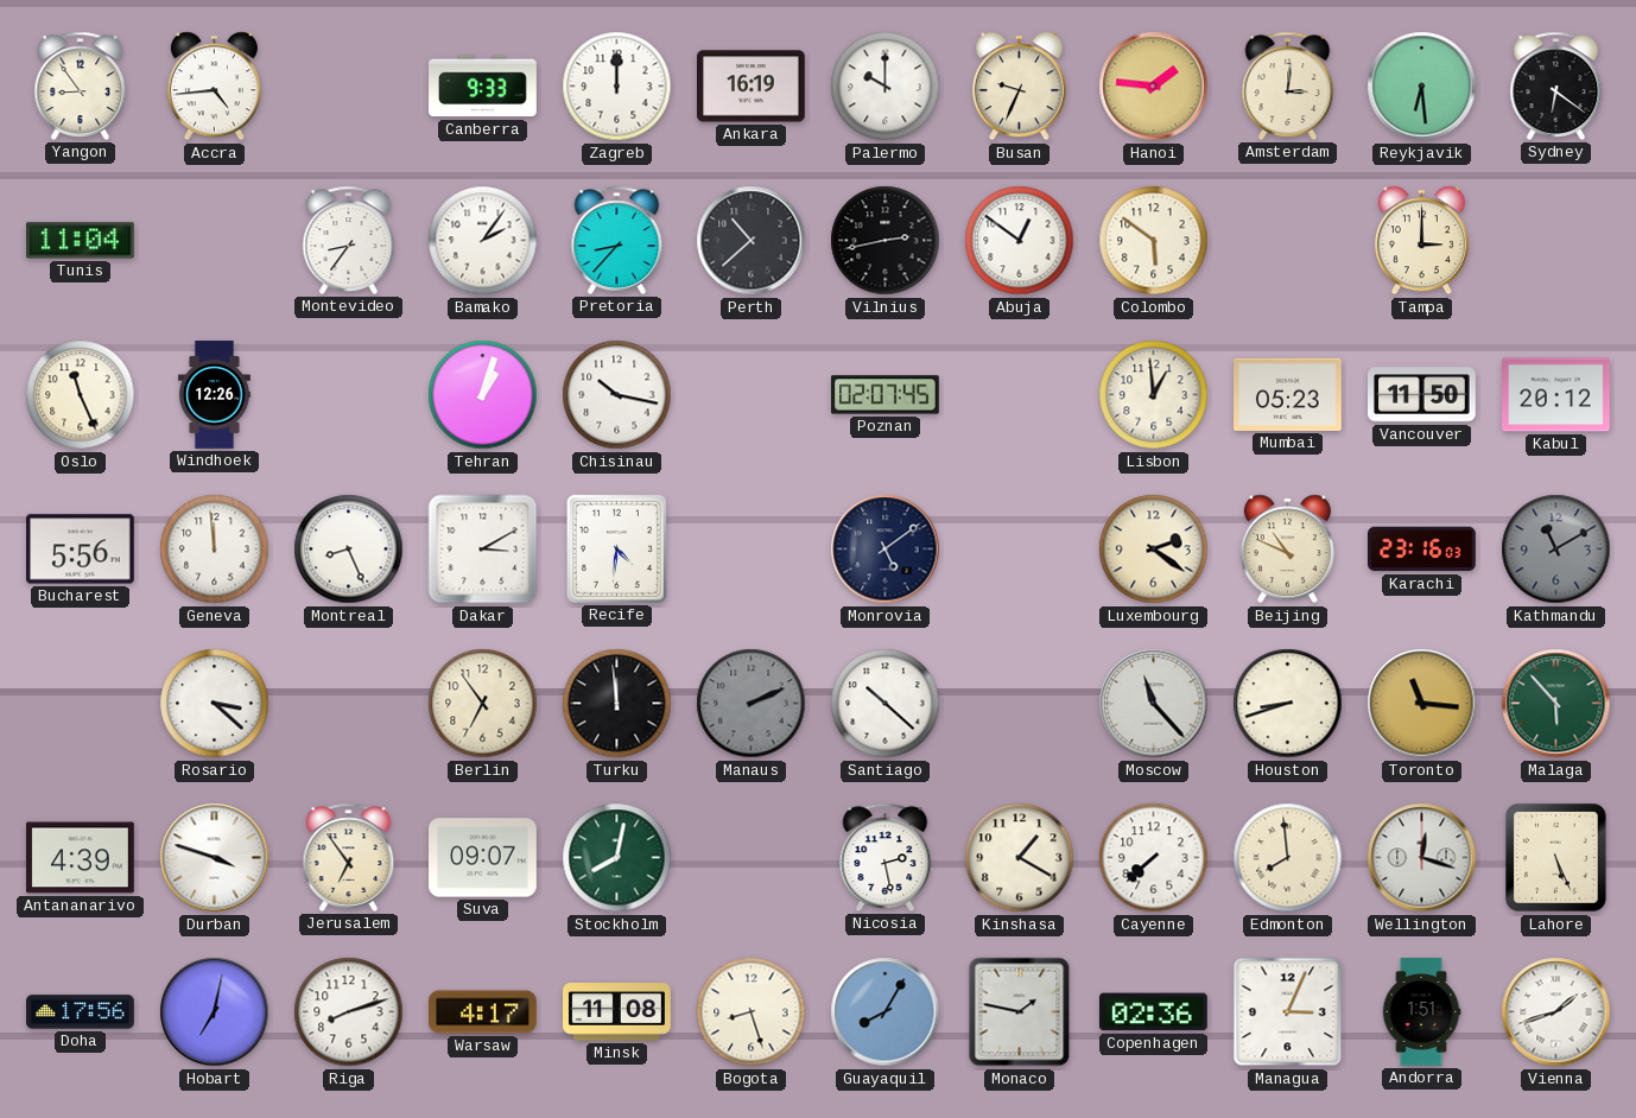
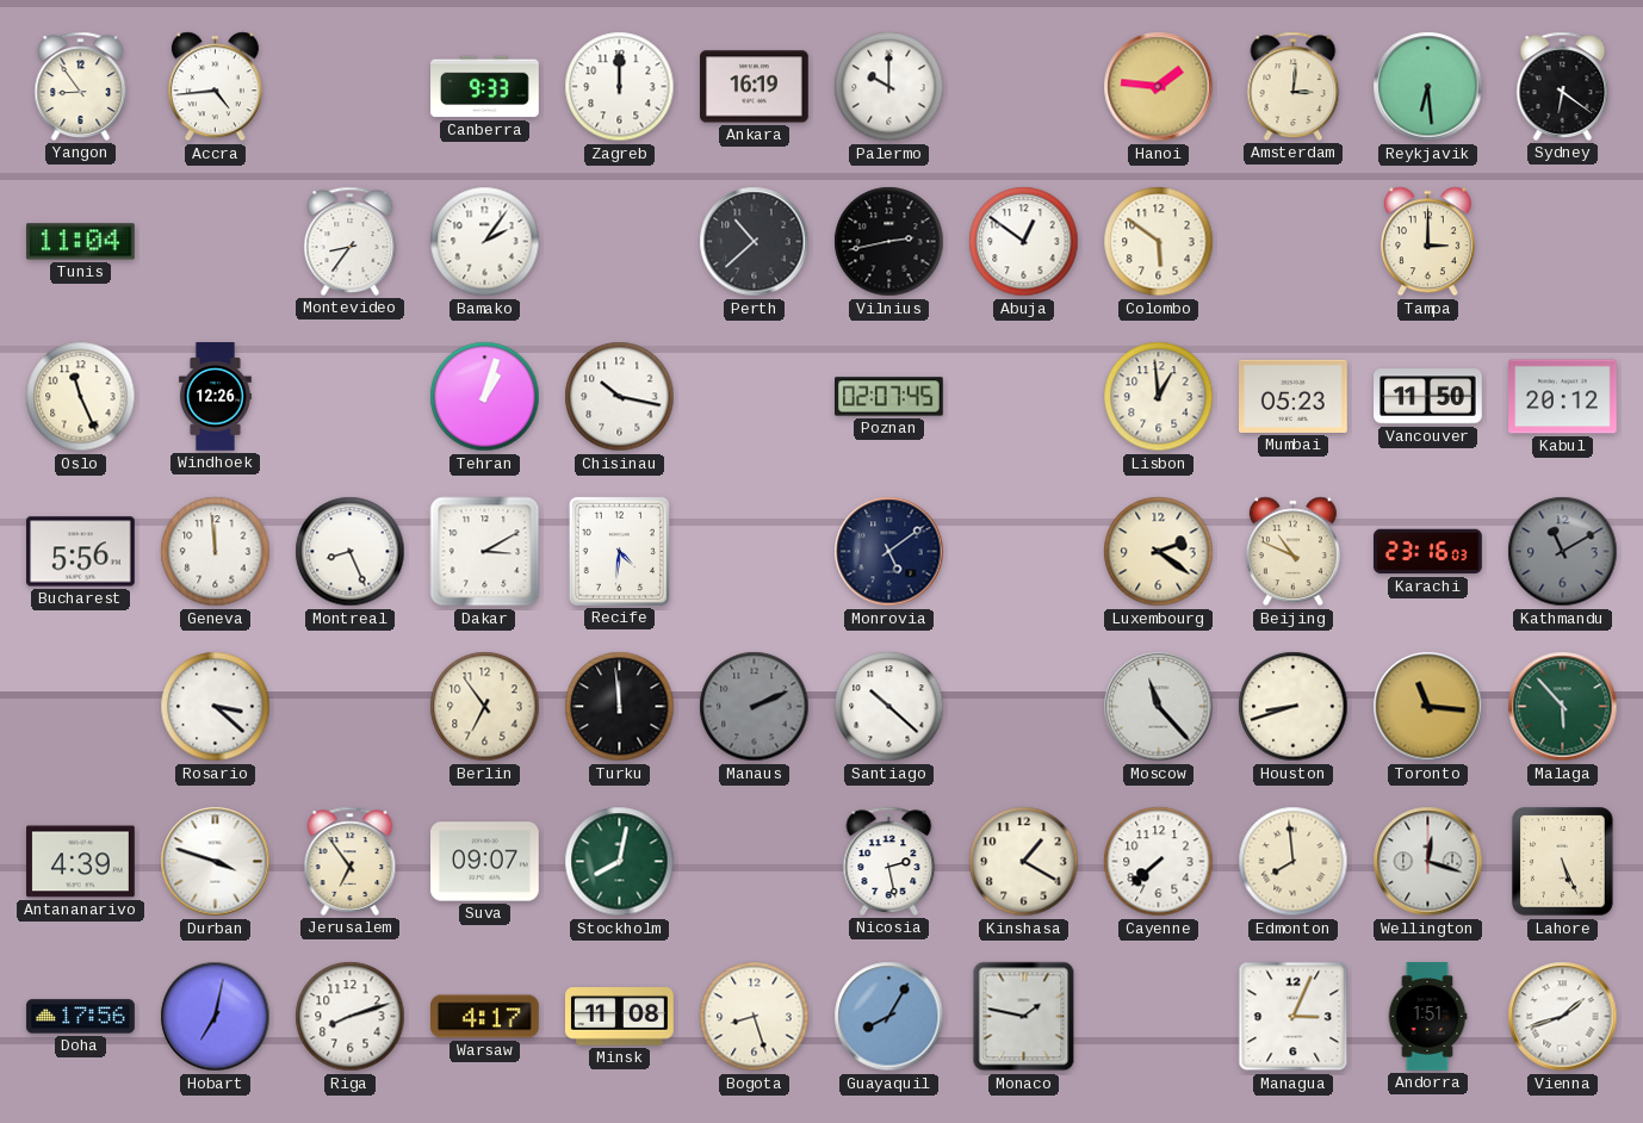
Busan: 9:34 -> none
Pretoria: 8:37 -> none
Copenhagen: 02:36 -> none
